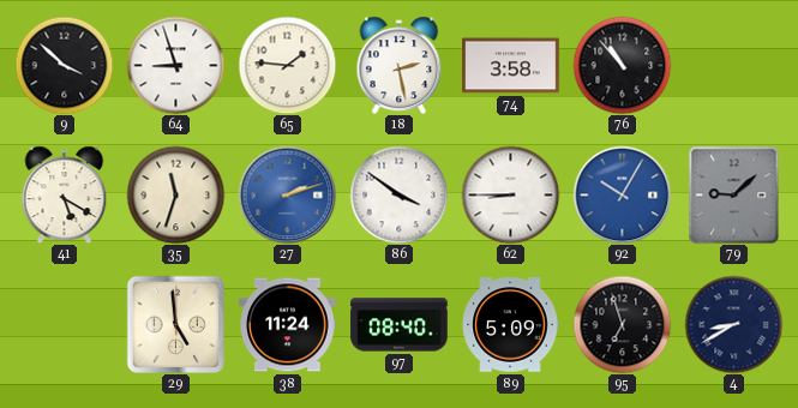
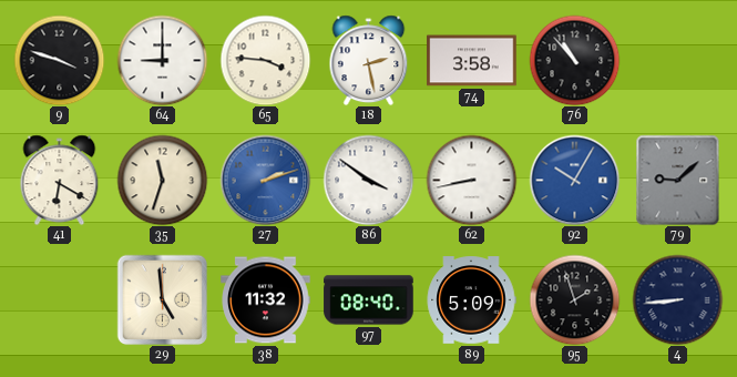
9: 3:52 -> 3:48
64: 8:57 -> 9:00
65: 1:46 -> 3:46
41: 5:20 -> 6:20
62: 8:45 -> 8:43
38: 11:24 -> 11:32
95: 6:57 -> 1:57
4: 8:40 -> 8:44
